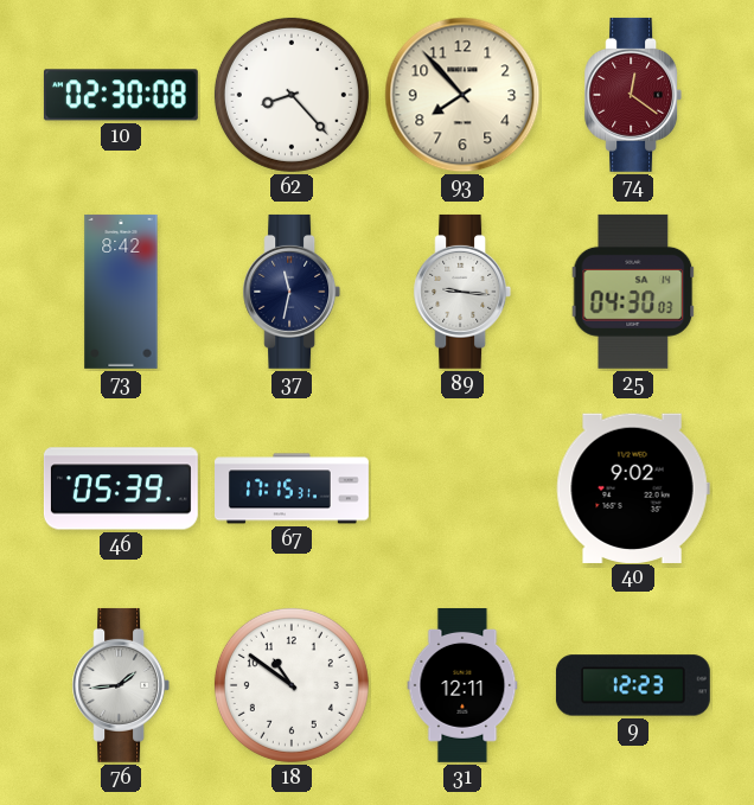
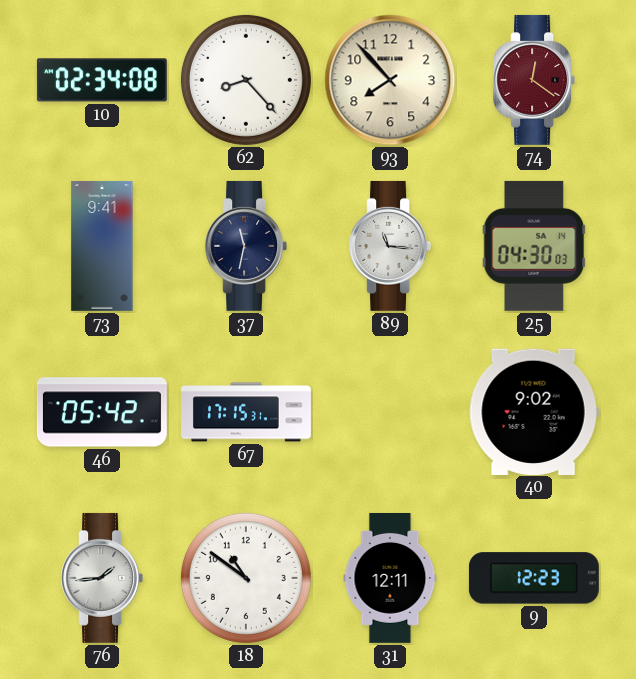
10: 02:30 -> 02:34
73: 8:42 -> 9:41
89: 9:16 -> 11:16
46: 05:39 -> 05:42
